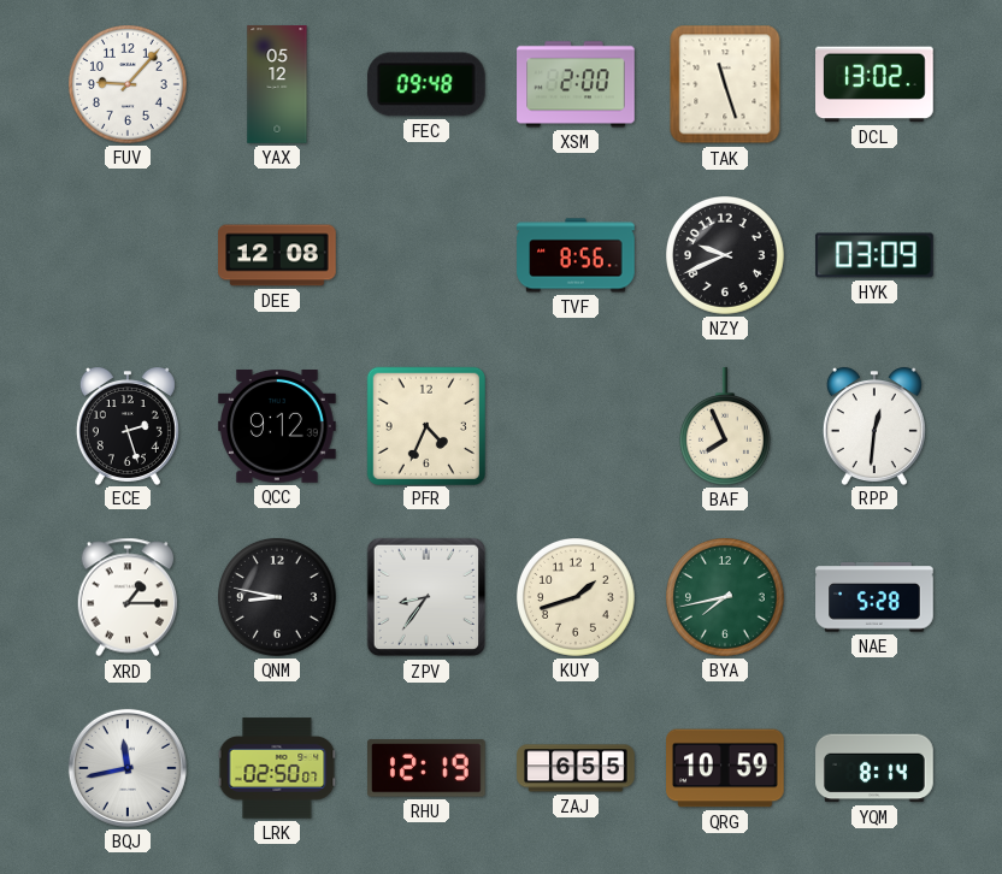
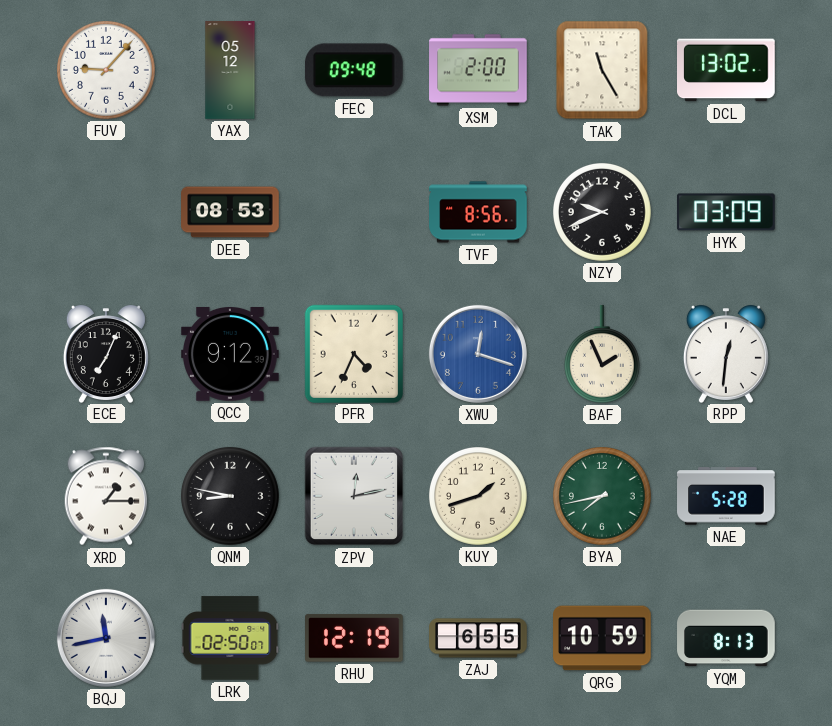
TAK: 11:27 -> 11:25
DEE: 12:08 -> 08:53
ECE: 2:27 -> 7:04
XWU: none -> 12:18
BAF: 7:56 -> 1:56
ZPV: 8:36 -> 12:13
YQM: 8:14 -> 8:13
